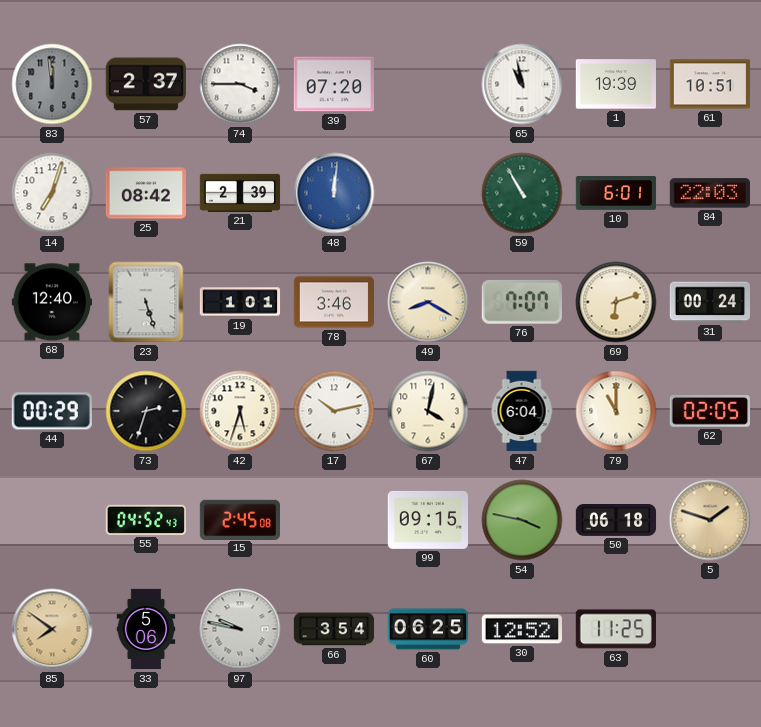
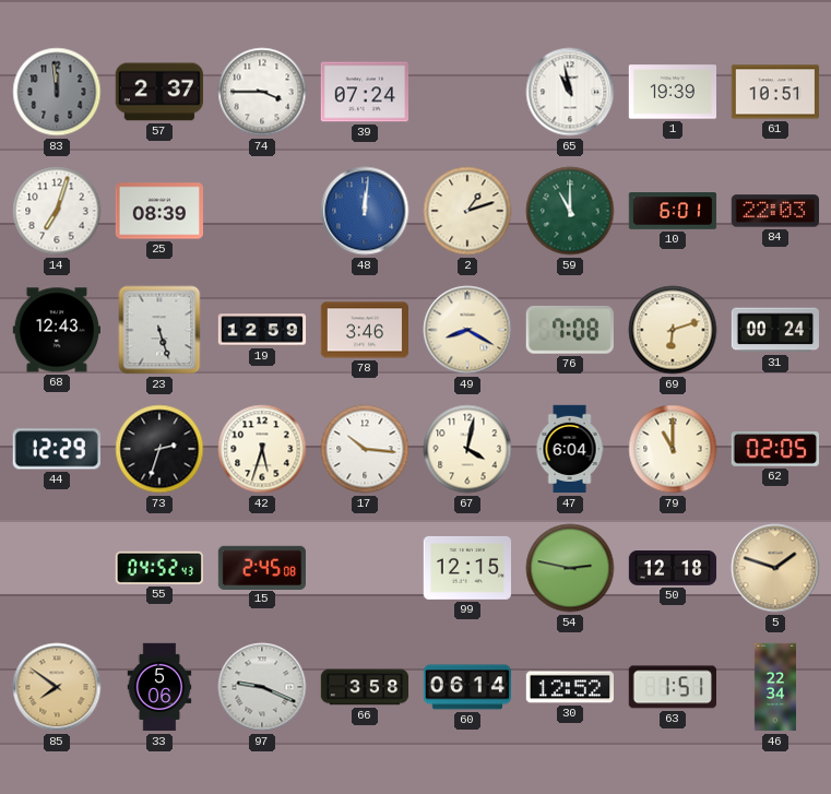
39: 07:20 -> 07:24
25: 08:42 -> 08:39
21: 2:39 -> none
2: none -> 1:12
59: 10:55 -> 11:00
68: 12:40 -> 12:43
19: 1:01 -> 12:59
76: 7:07 -> 7:08
44: 00:29 -> 12:29
17: 10:13 -> 10:16
99: 09:15 -> 12:15
54: 3:47 -> 2:47
50: 06:18 -> 12:18
97: 9:47 -> 9:19
66: 3:54 -> 3:58
60: 06:25 -> 06:14
63: 11:25 -> 1:51
46: none -> 22:34
